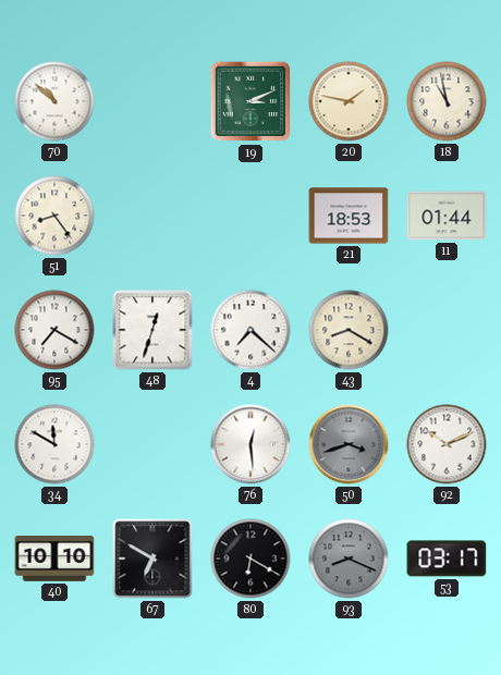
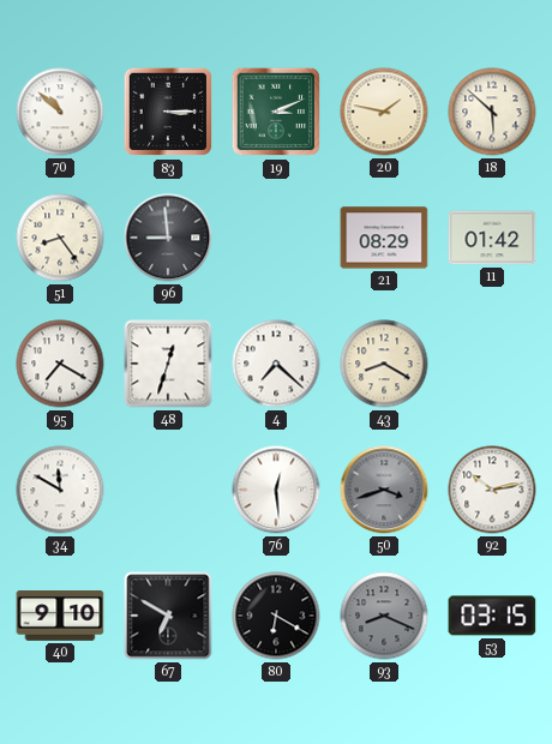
83: none -> 3:15
18: 10:58 -> 5:52
96: none -> 8:59
21: 18:53 -> 08:29
11: 01:44 -> 01:42
92: 10:11 -> 10:13
40: 10:10 -> 9:10
53: 03:17 -> 03:15
